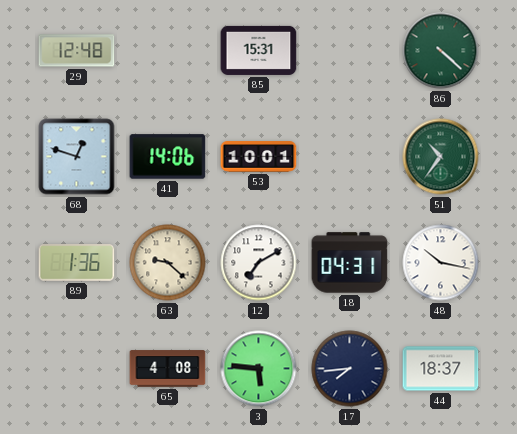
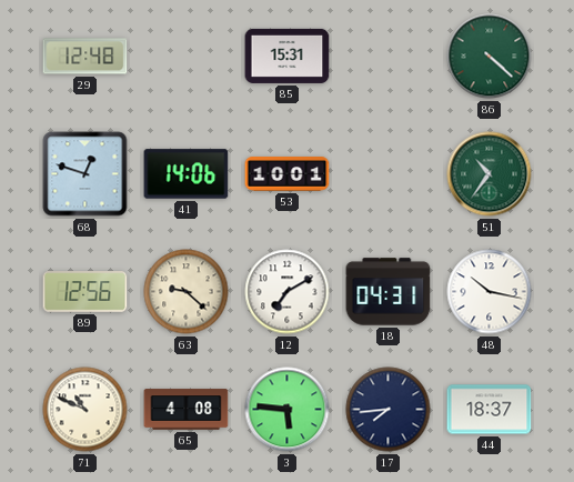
89: 1:36 -> 12:56
71: none -> 10:49
